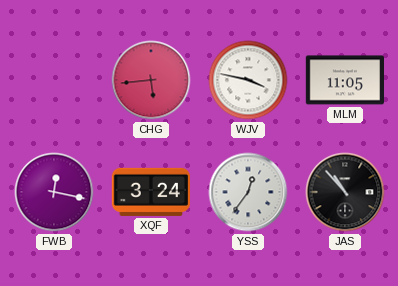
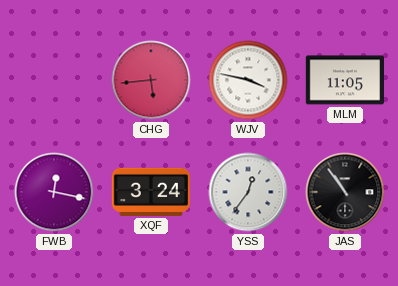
JAS: 10:53 -> 10:54
